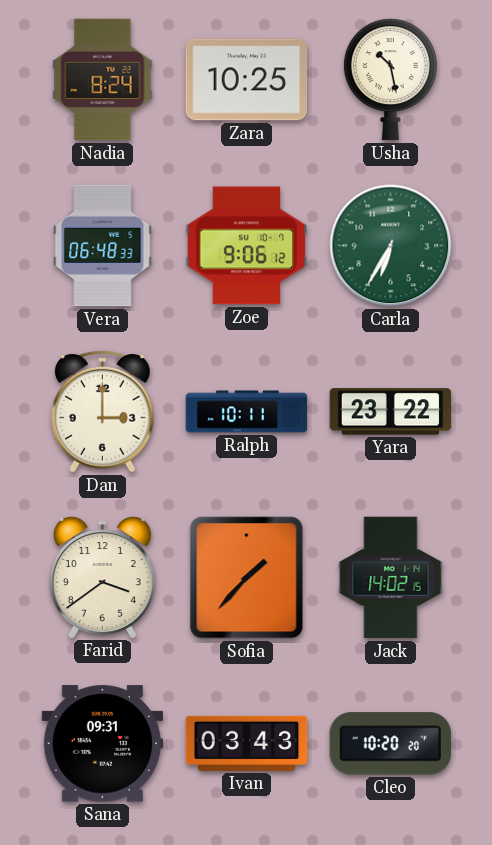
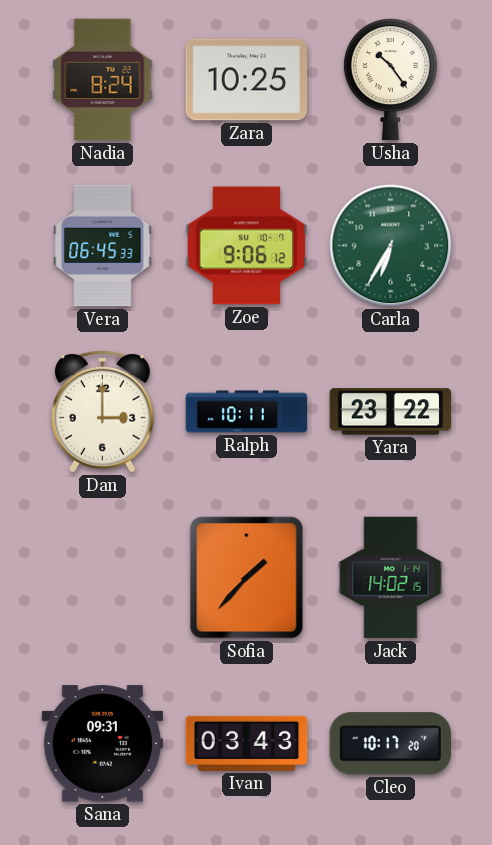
Usha: 10:28 -> 10:24
Vera: 06:48 -> 06:45
Farid: 3:39 -> none
Cleo: 10:20 -> 10:17
